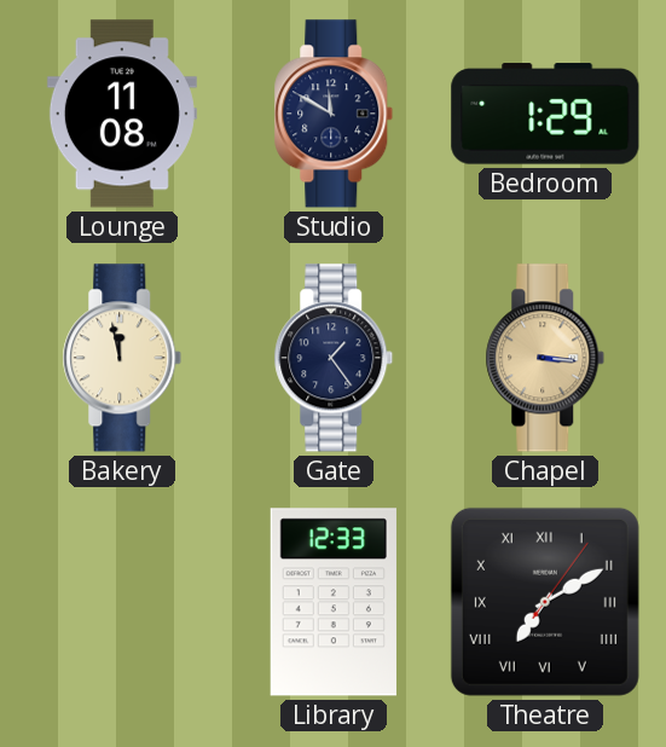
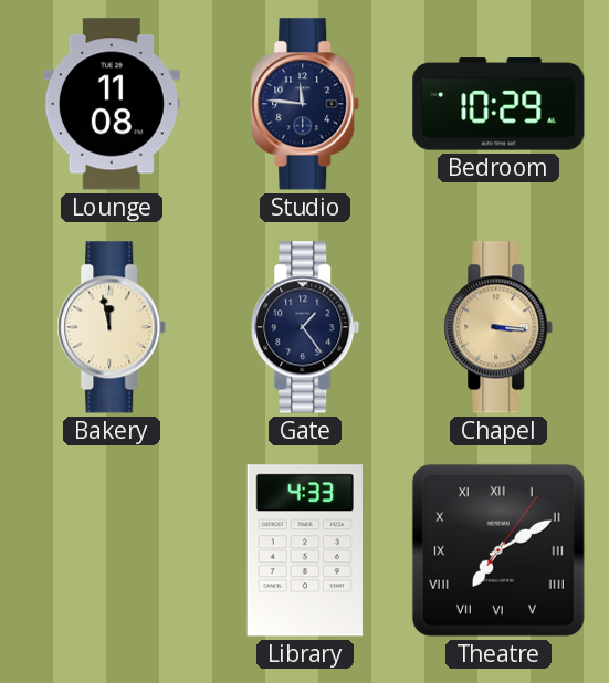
Studio: 11:50 -> 11:46
Bedroom: 1:29 -> 10:29
Library: 12:33 -> 4:33
